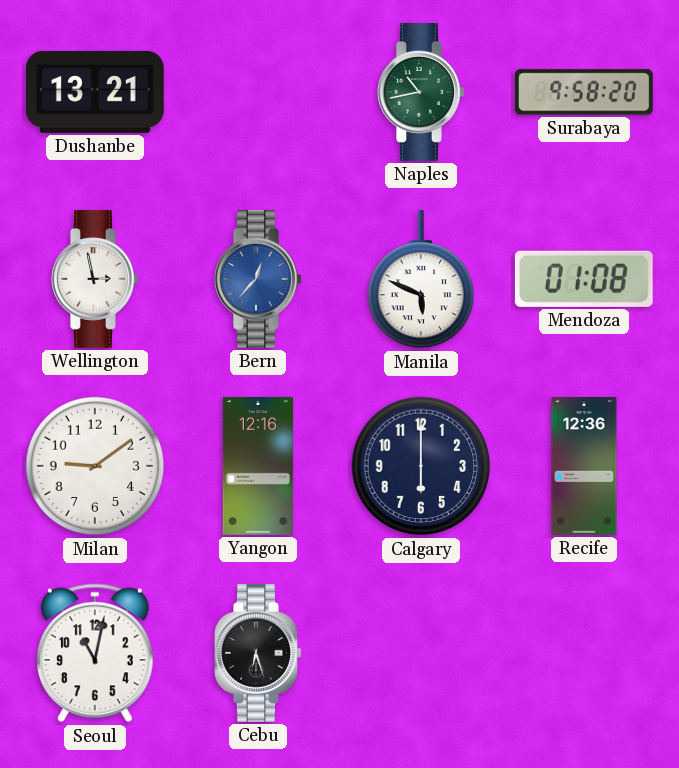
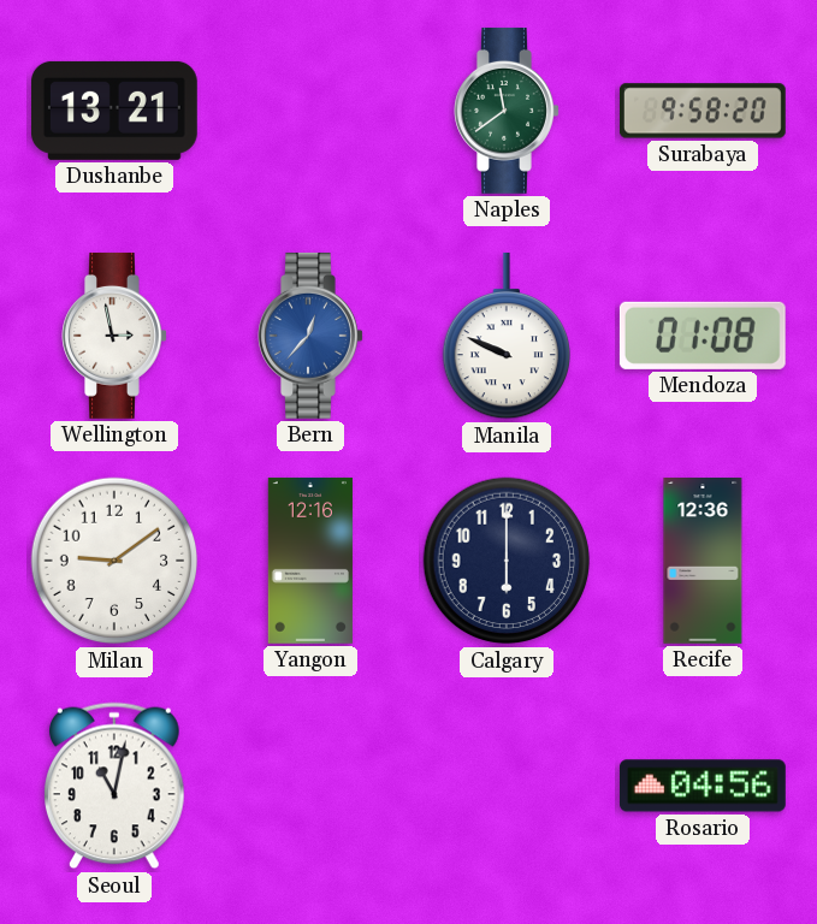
Naples: 10:43 -> 11:39
Manila: 5:49 -> 9:49
Cebu: 6:27 -> none
Rosario: none -> 04:56
